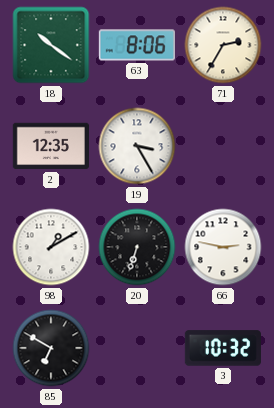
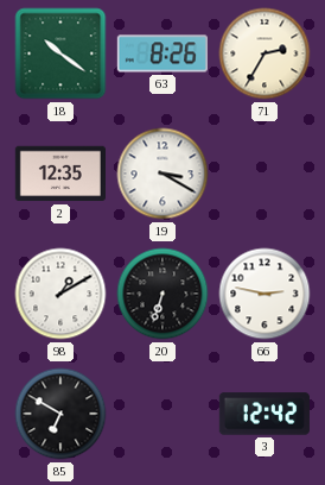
63: 8:06 -> 8:26
19: 3:25 -> 3:20
3: 10:32 -> 12:42
